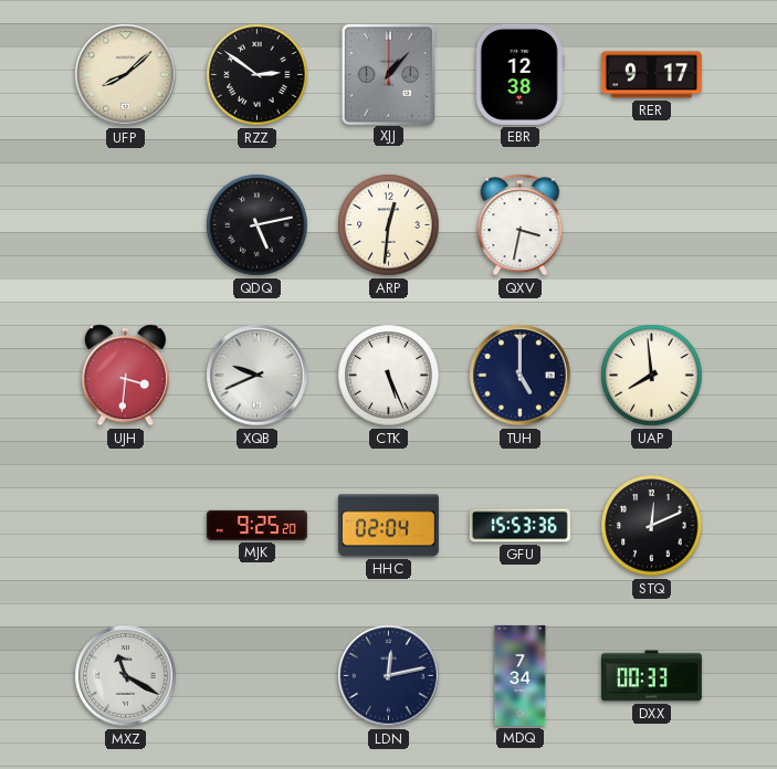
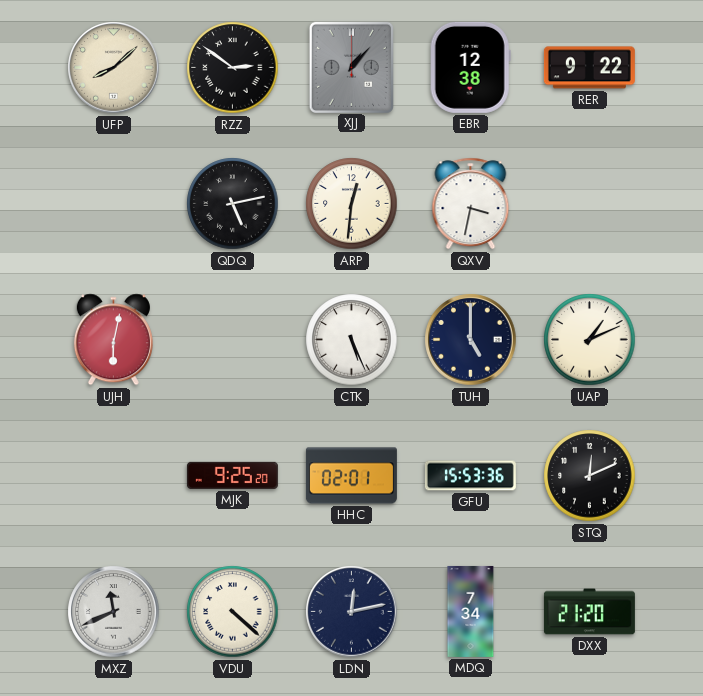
RER: 9:17 -> 9:22
UJH: 3:31 -> 6:02
XQB: 9:41 -> none
UAP: 7:59 -> 1:11
HHC: 02:04 -> 02:01
MXZ: 11:20 -> 11:41
VDU: none -> 4:22
DXX: 00:33 -> 21:20
